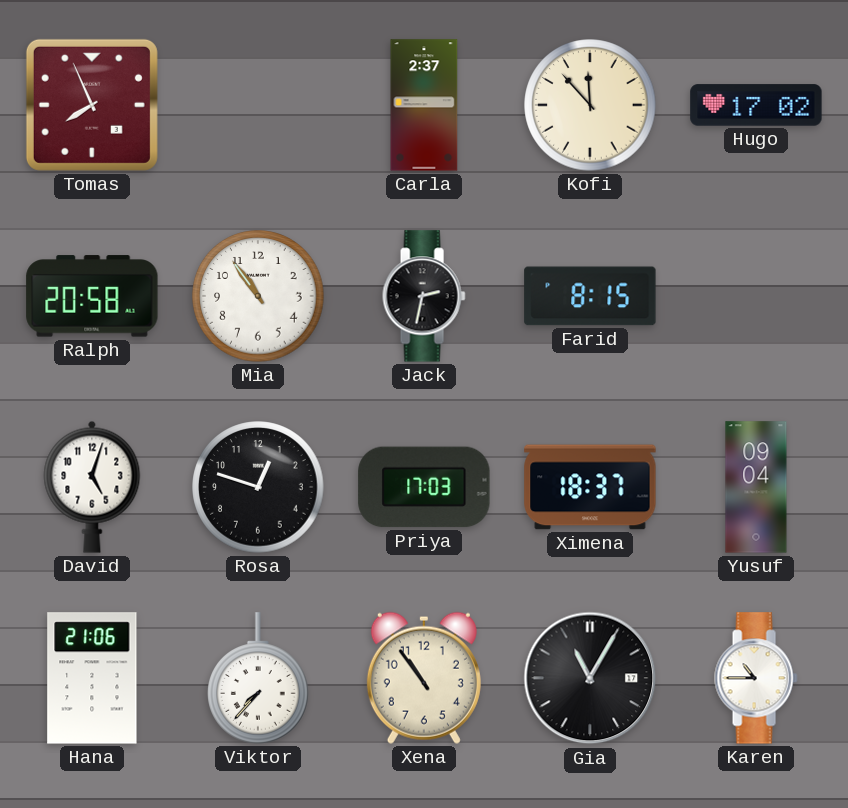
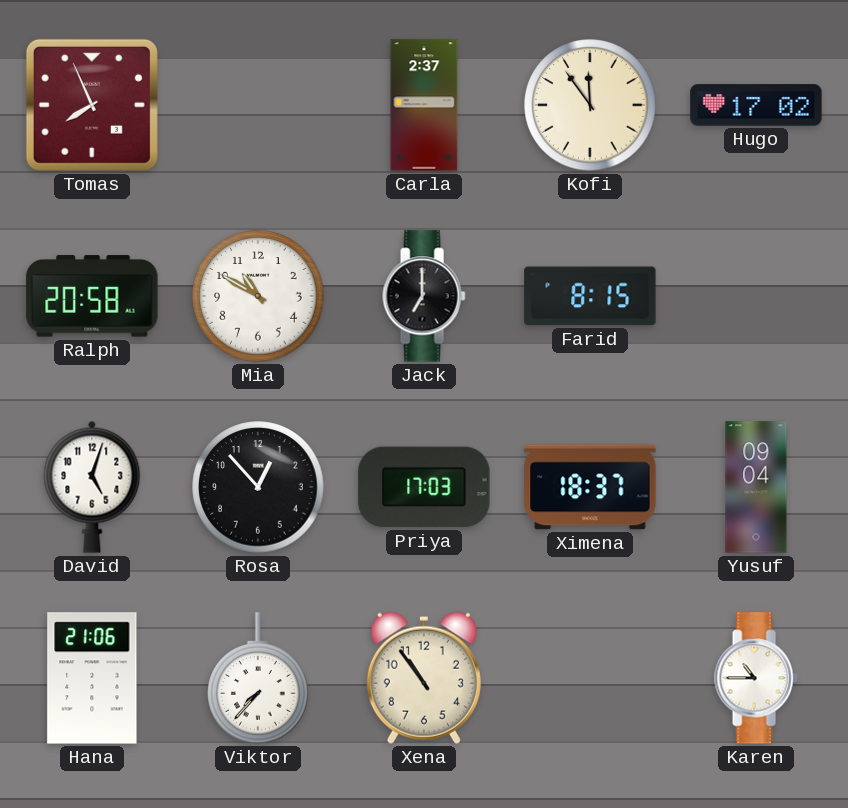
Kofi: 11:53 -> 11:54
Mia: 10:54 -> 10:50
Jack: 2:32 -> 7:00
Rosa: 12:48 -> 12:53
Gia: 11:05 -> none
